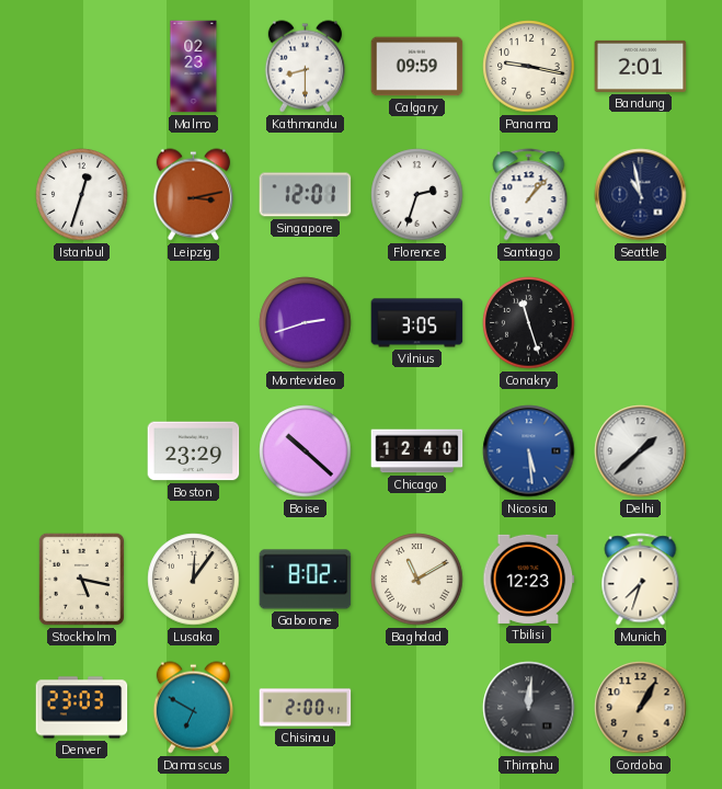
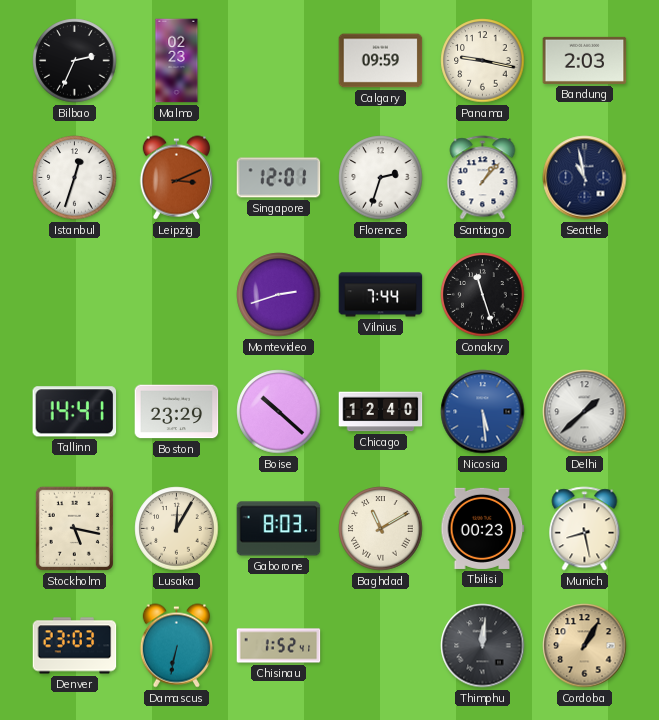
Bilbao: none -> 2:34
Kathmandu: 8:30 -> none
Bandung: 2:01 -> 2:03
Leipzig: 3:13 -> 3:11
Vilnius: 3:05 -> 7:44
Tallinn: none -> 14:41
Lusaka: 12:06 -> 12:05
Gaborone: 8:02 -> 8:03
Tbilisi: 12:23 -> 00:23
Munich: 7:33 -> 8:28
Damascus: 6:50 -> 6:32
Chisinau: 2:00 -> 1:52
